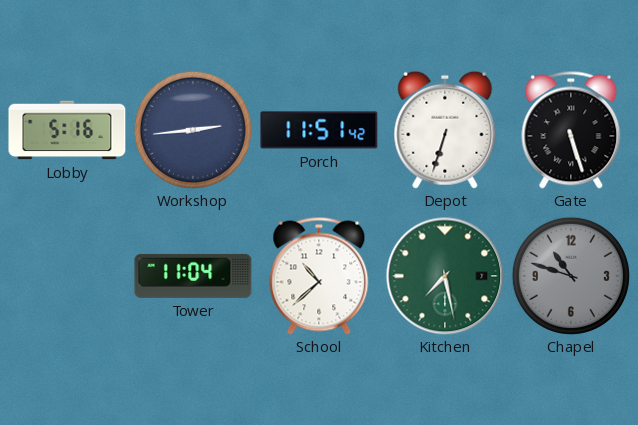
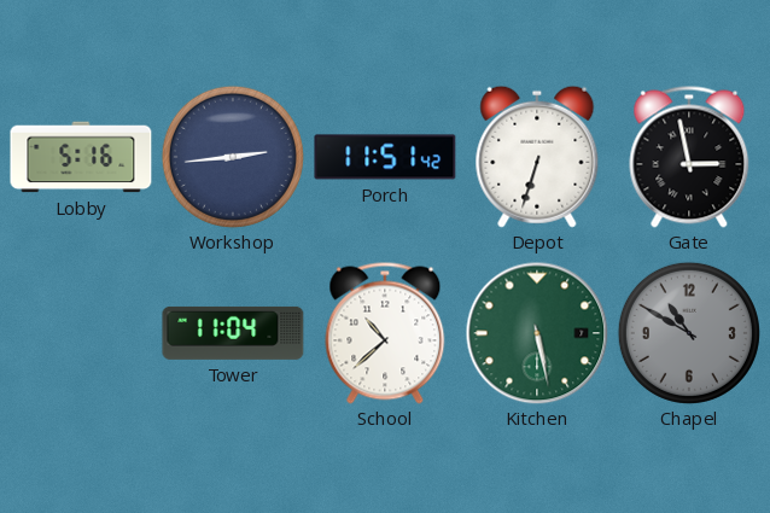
Gate: 5:27 -> 2:58
Kitchen: 7:28 -> 5:28
Chapel: 10:48 -> 10:50
